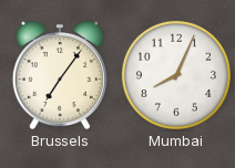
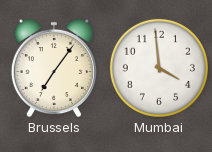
Mumbai: 8:04 -> 3:59
